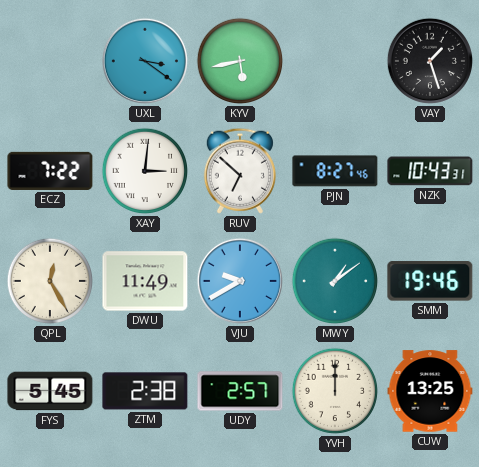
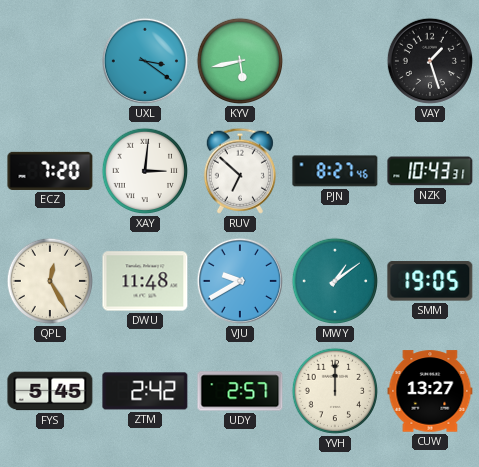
ECZ: 7:22 -> 7:20
DWU: 11:49 -> 11:48
SMM: 19:46 -> 19:05
ZTM: 2:38 -> 2:42
CUW: 13:25 -> 13:27
